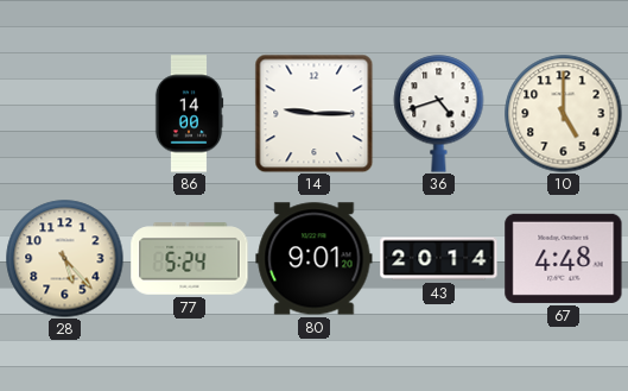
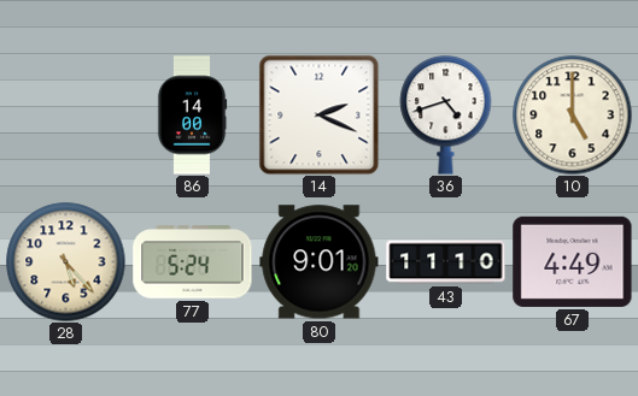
14: 9:15 -> 2:19
43: 20:14 -> 11:10
67: 4:48 -> 4:49
